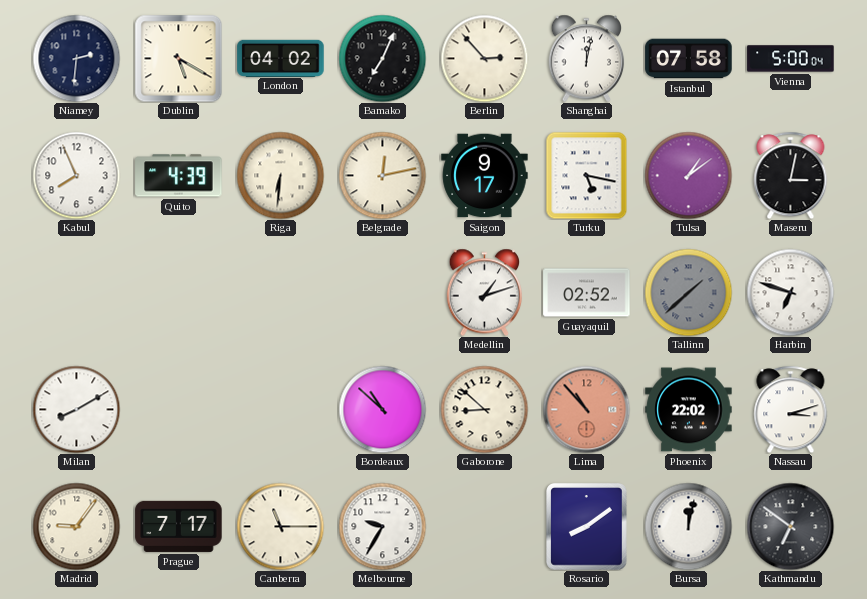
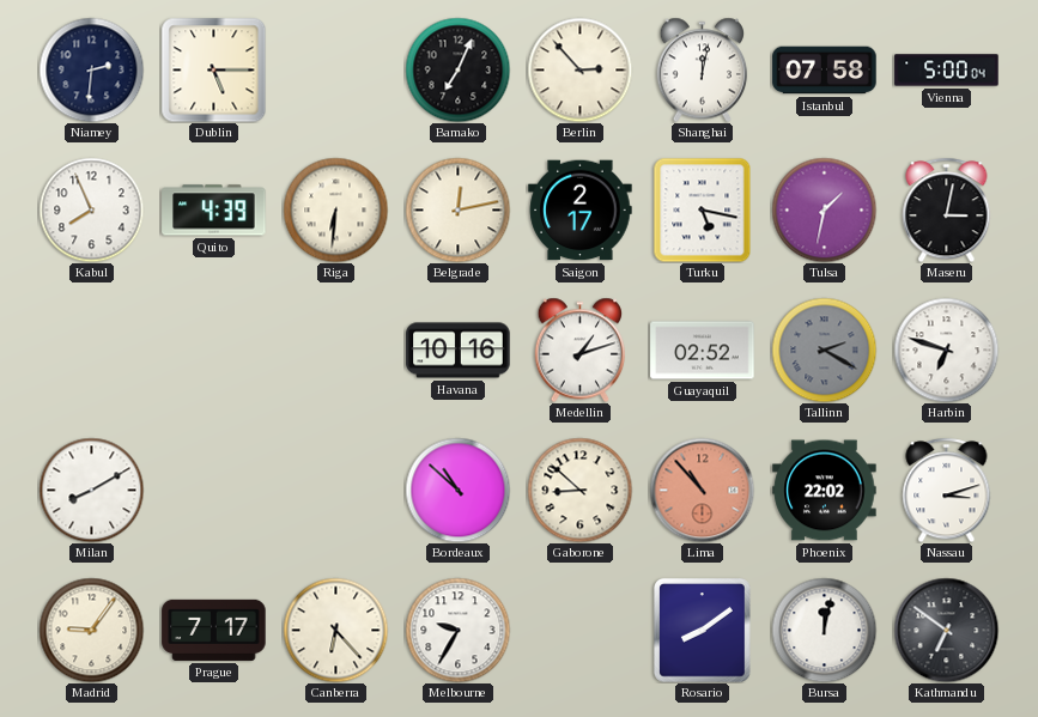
Dublin: 5:20 -> 5:15
London: 04:02 -> none
Saigon: 9:17 -> 2:17
Tulsa: 1:09 -> 1:32
Havana: none -> 10:16
Tallinn: 1:38 -> 2:20
Canberra: 11:15 -> 6:23
